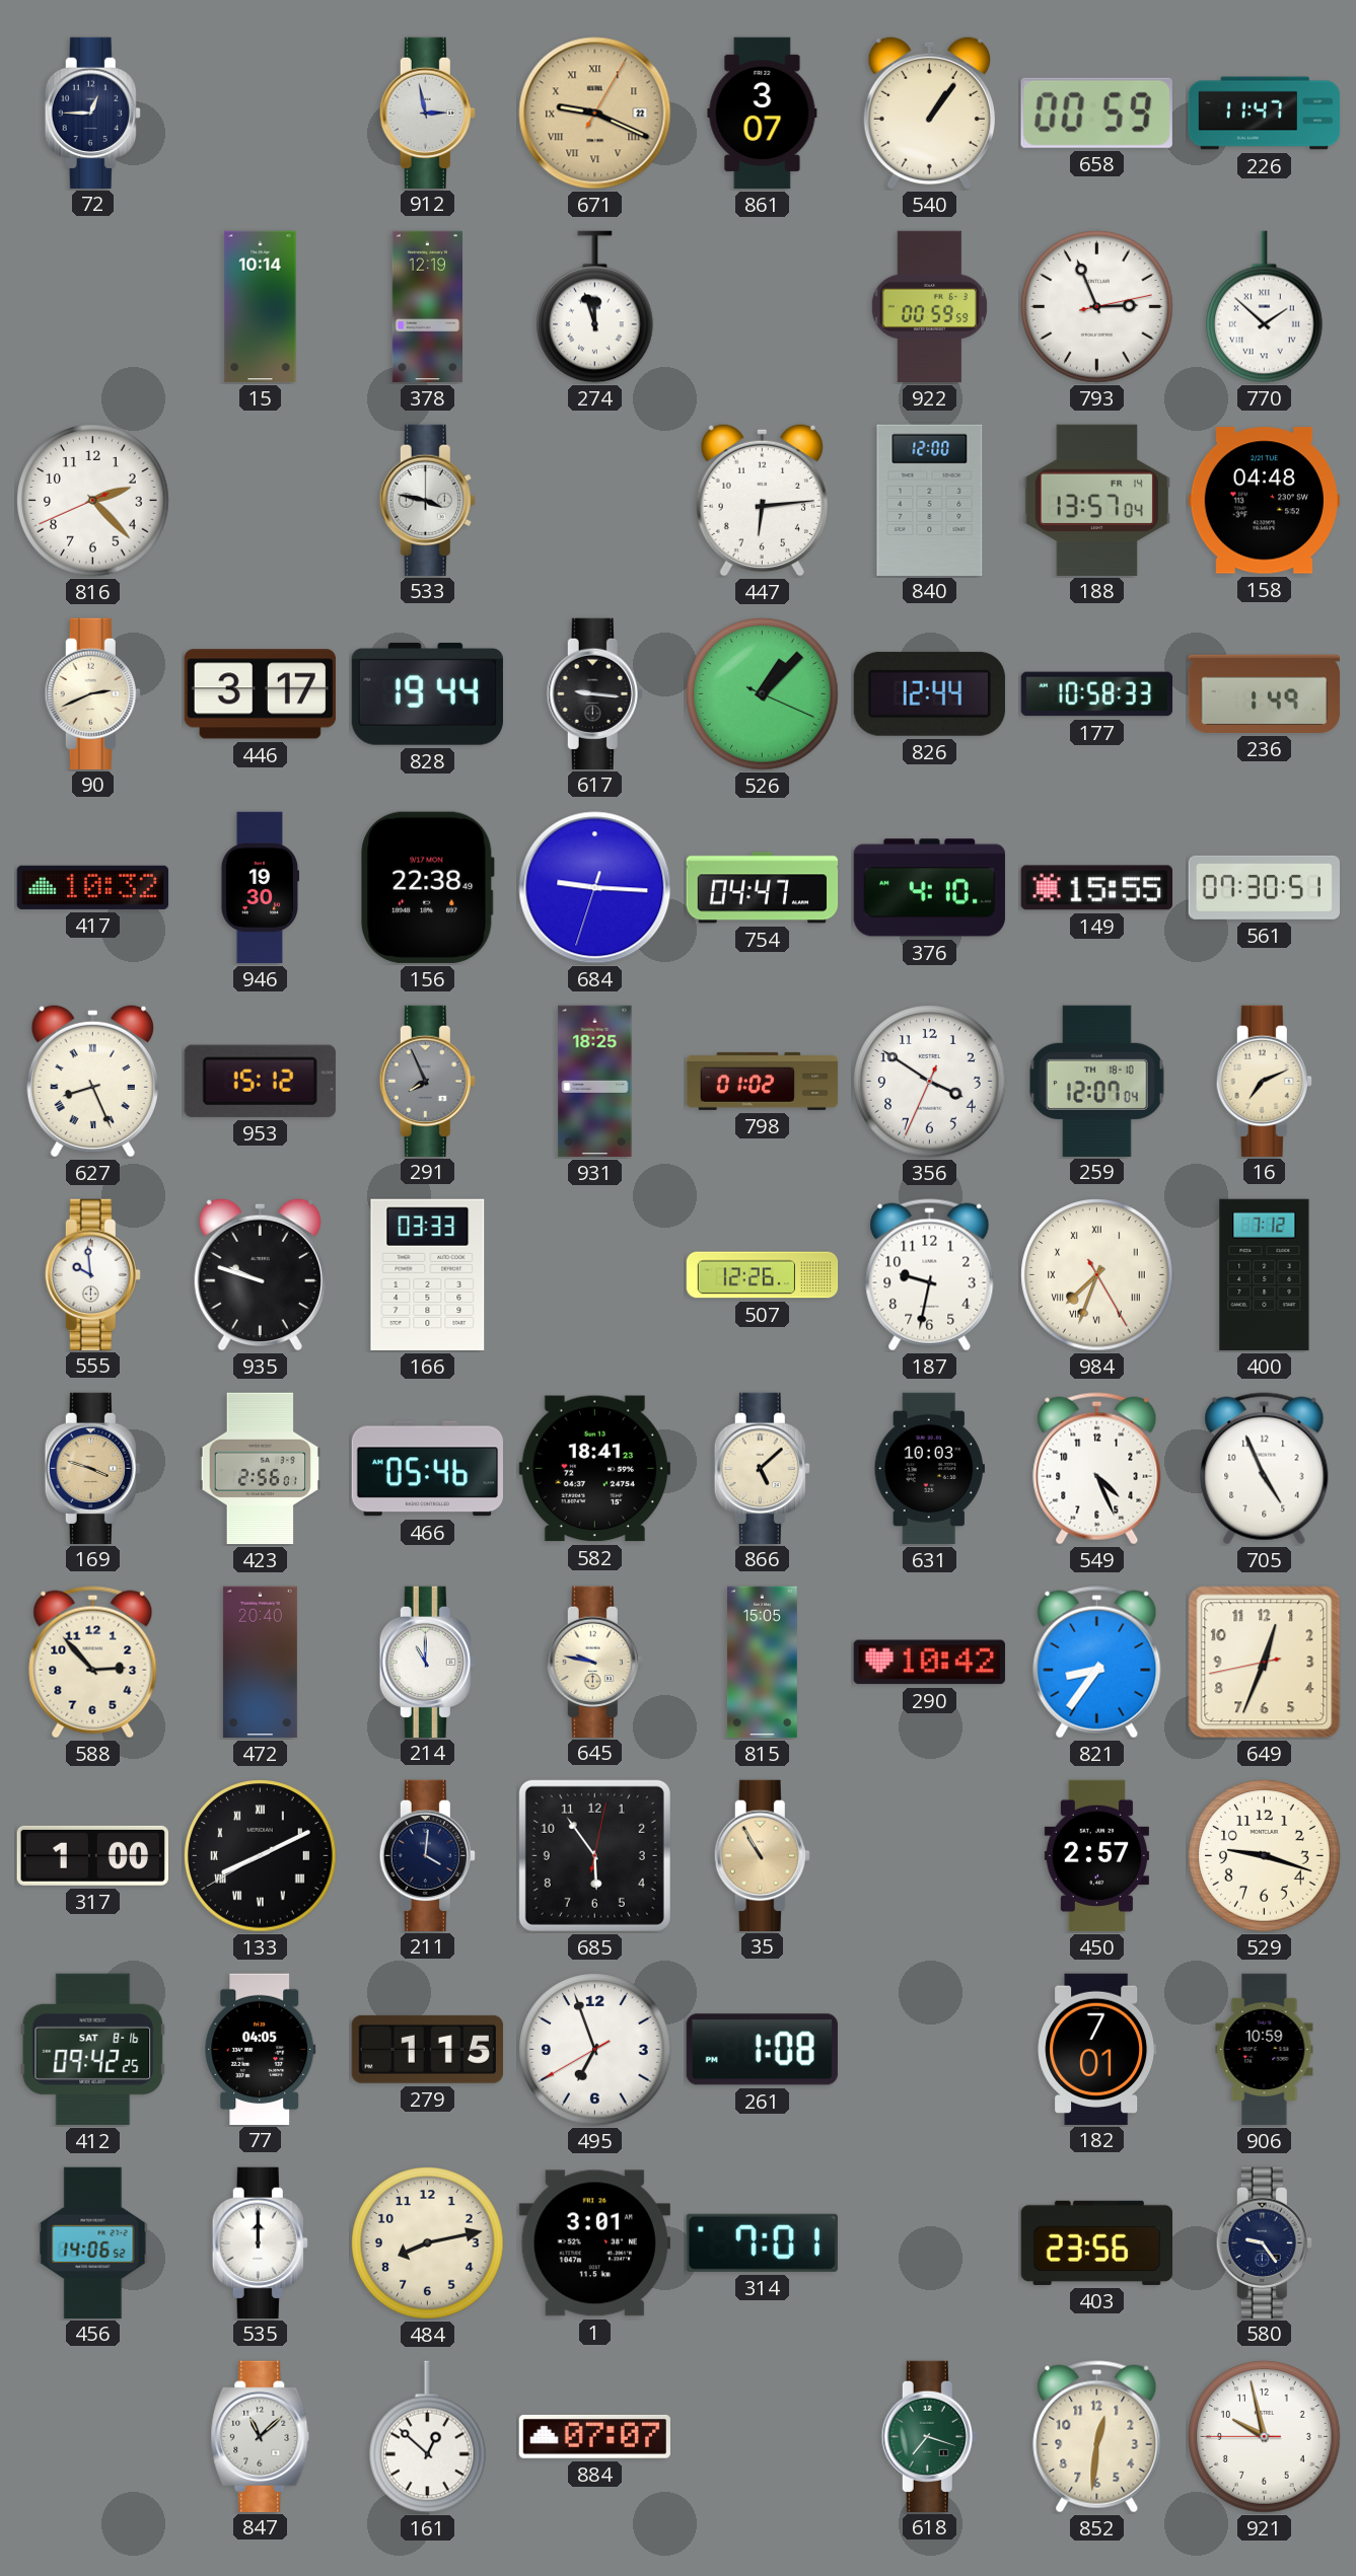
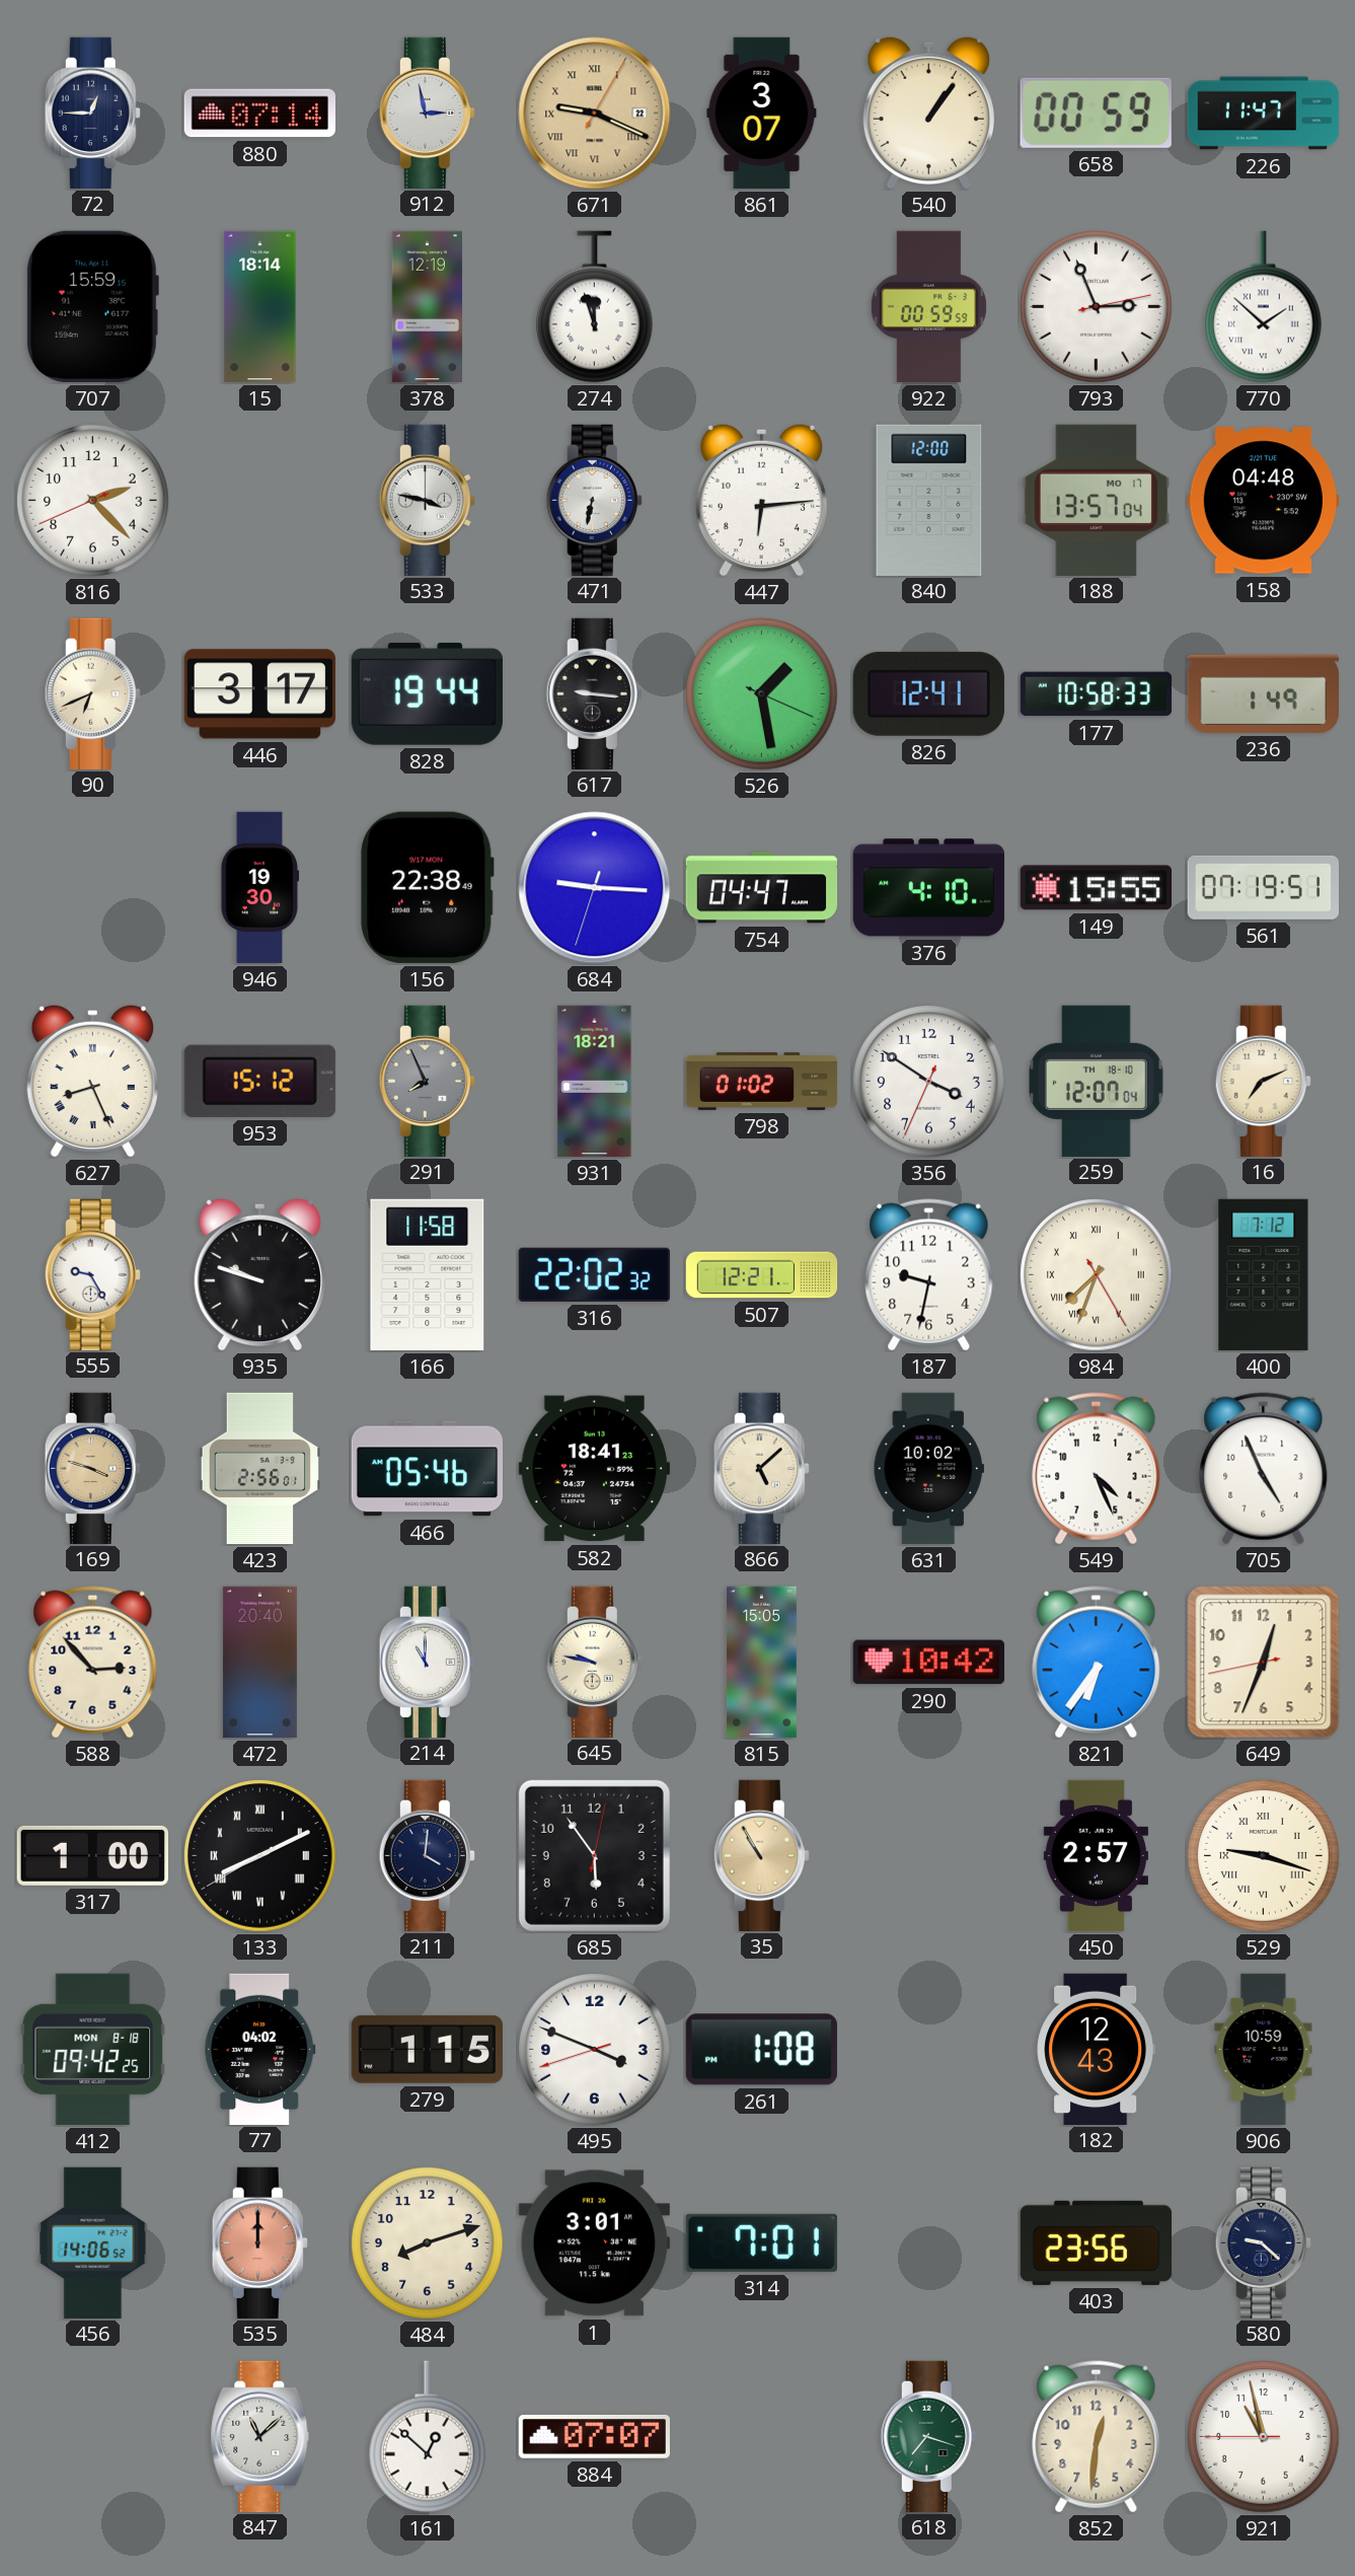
880: none -> 07:14
707: none -> 15:59
15: 10:14 -> 18:14
471: none -> 6:32
188 date: FR 14 -> MO 17
90: 2:41 -> 6:41
526: 1:07 -> 1:28
826: 12:44 -> 12:41
417: 10:32 -> none
561: 07:30 -> 07:19
931: 18:25 -> 18:21
555: 9:59 -> 9:25
166: 03:33 -> 11:58
316: none -> 22:02
507: 12:26 -> 12:21
631: 10:03 -> 10:02
821: 8:36 -> 6:36
529 numerals: Arabic -> Roman
412 date: SAT 8-16 -> MON 8-18
77: 04:05 -> 04:02
495: 6:56 -> 3:48
182: 7:01 -> 12:43
535 dial: white -> salmon
484: 8:13 -> 8:12
580: 9:24 -> 9:22
921: 9:57 -> 10:57
